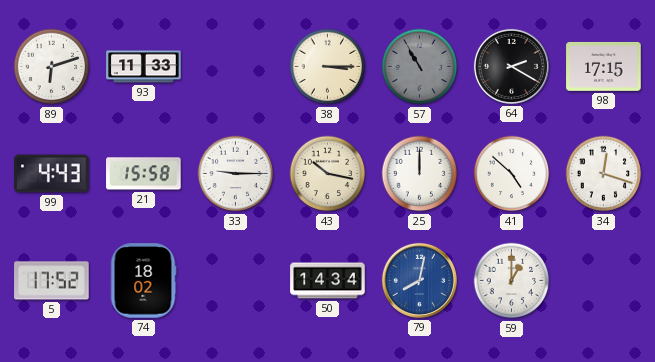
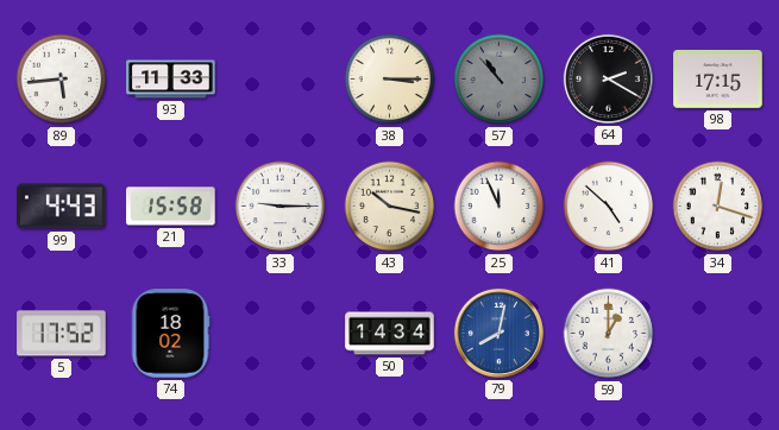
89: 6:12 -> 5:44
57: 10:55 -> 10:53
25: 12:00 -> 11:56
